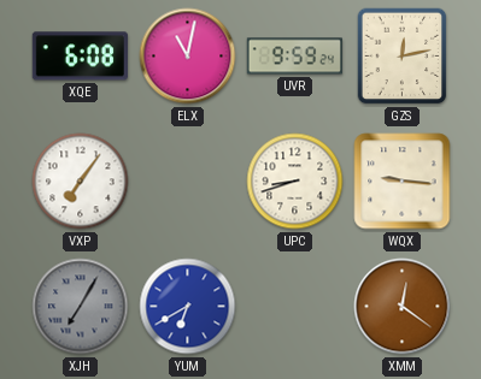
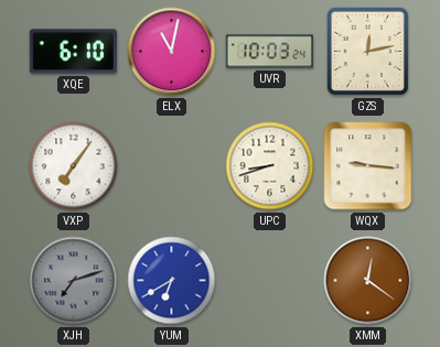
XQE: 6:08 -> 6:10
UVR: 9:59 -> 10:03
XJH: 7:05 -> 7:12
